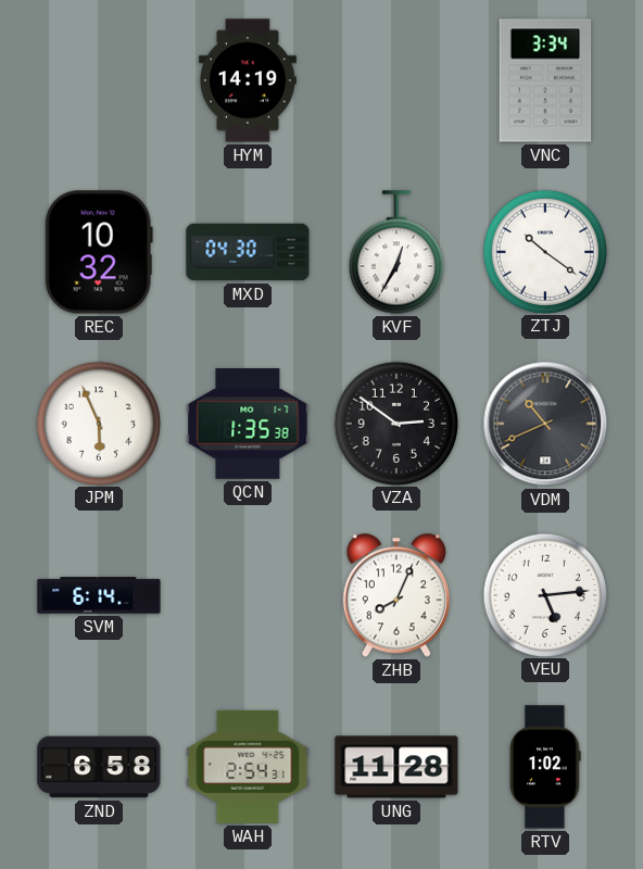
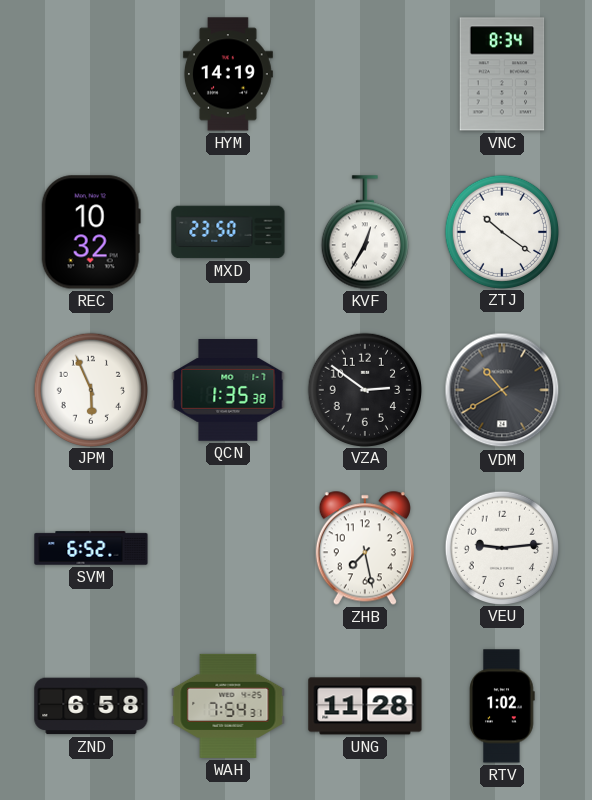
VNC: 3:34 -> 8:34
MXD: 04:30 -> 23:50
VDM: 10:41 -> 10:40
SVM: 6:14 -> 6:52
ZHB: 8:04 -> 7:28
VEU: 5:14 -> 9:14
WAH: 2:54 -> 7:54
